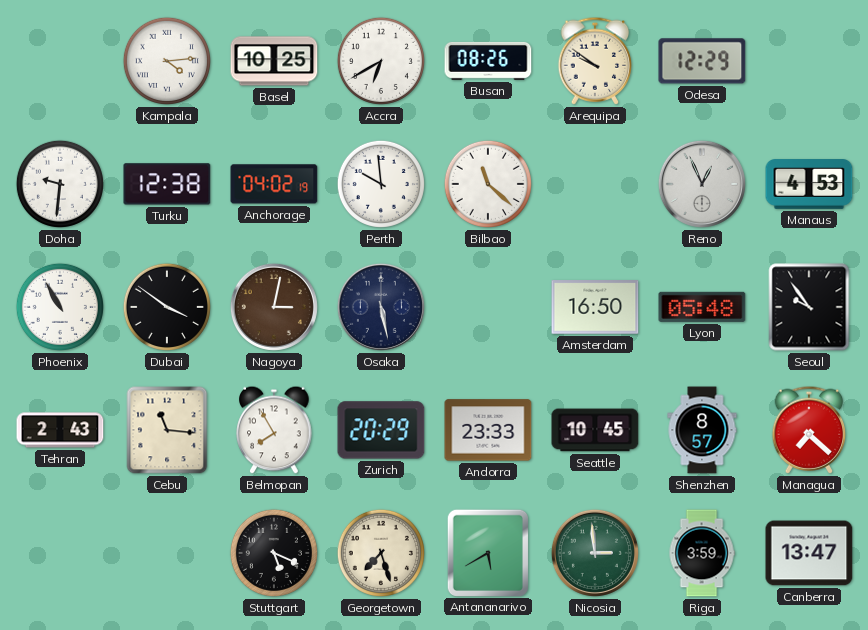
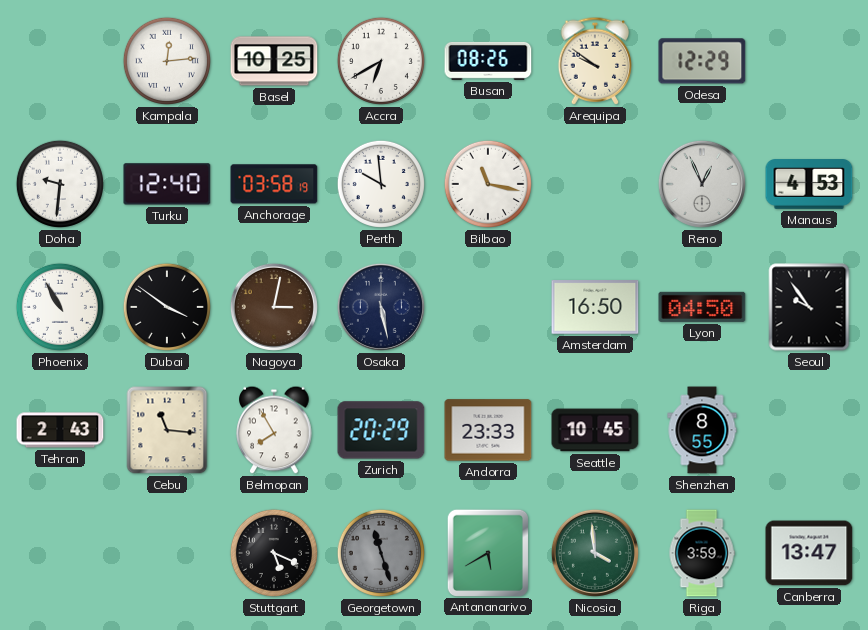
Kampala: 4:14 -> 12:14
Turku: 12:38 -> 12:40
Anchorage: 04:02 -> 03:58
Bilbao: 11:22 -> 11:17
Lyon: 05:48 -> 04:50
Shenzhen: 8:57 -> 8:55
Managua: 7:22 -> none
Georgetown: 7:27 -> 11:27
Georgetown dial: cream -> grey
Nicosia: 2:59 -> 3:59
